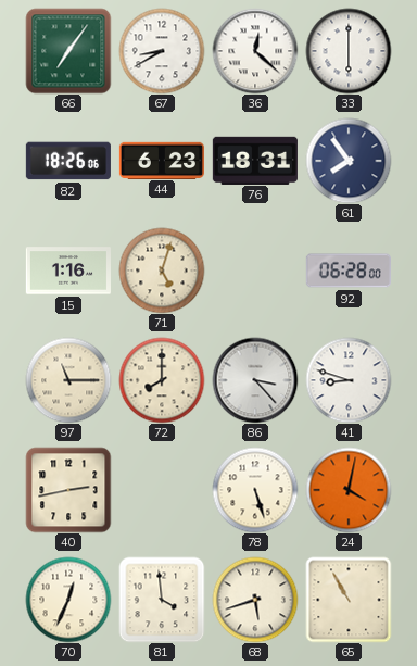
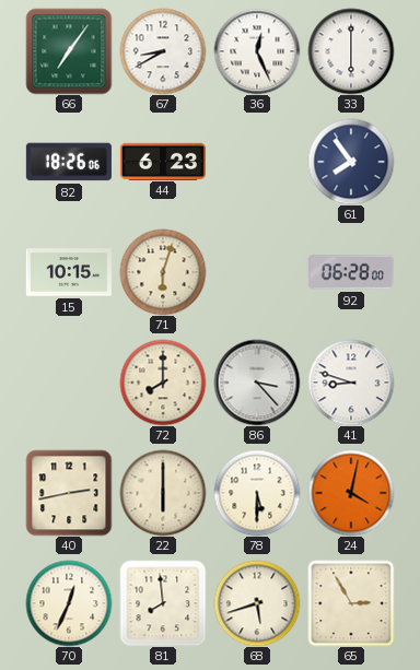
36: 12:22 -> 12:26
76: 18:31 -> none
15: 1:16 -> 10:15
71: 5:03 -> 6:03
97: 11:15 -> none
22: none -> 6:00
78: 5:27 -> 5:30
81: 3:59 -> 7:59
65: 10:55 -> 2:55
